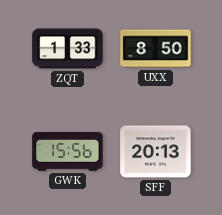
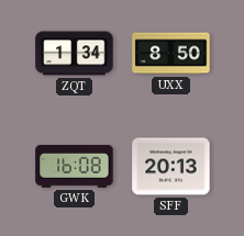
ZQT: 1:33 -> 1:34
GWK: 15:56 -> 16:08
